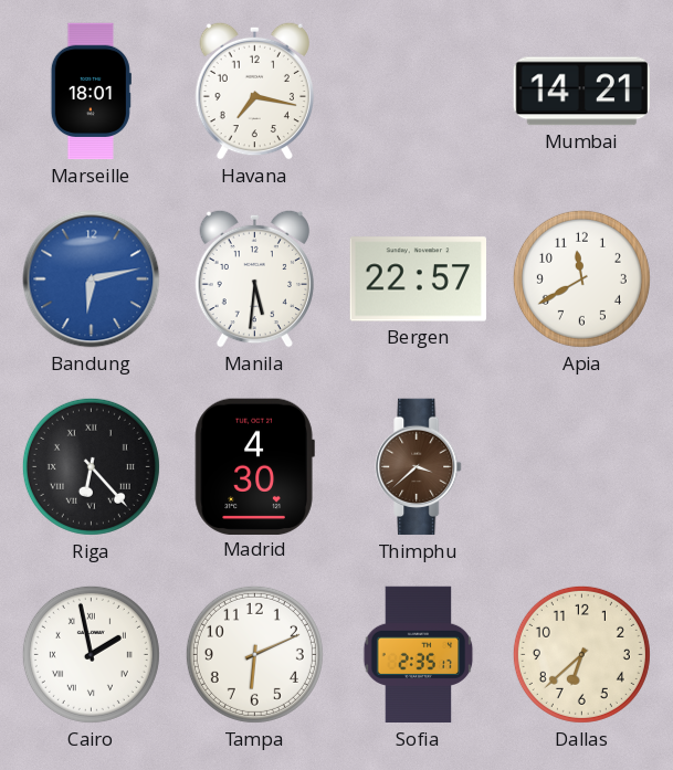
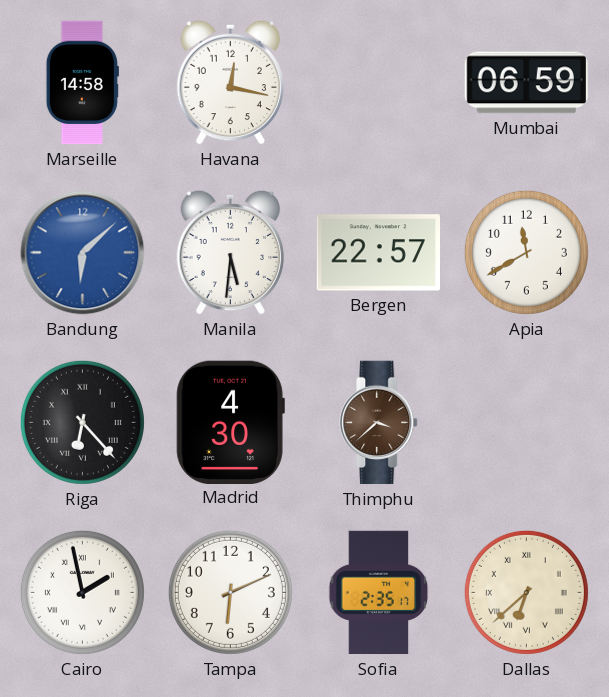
Marseille: 18:01 -> 14:58
Havana: 7:17 -> 12:17
Mumbai: 14:21 -> 06:59
Bandung: 6:13 -> 6:08
Dallas numerals: Arabic -> Roman
